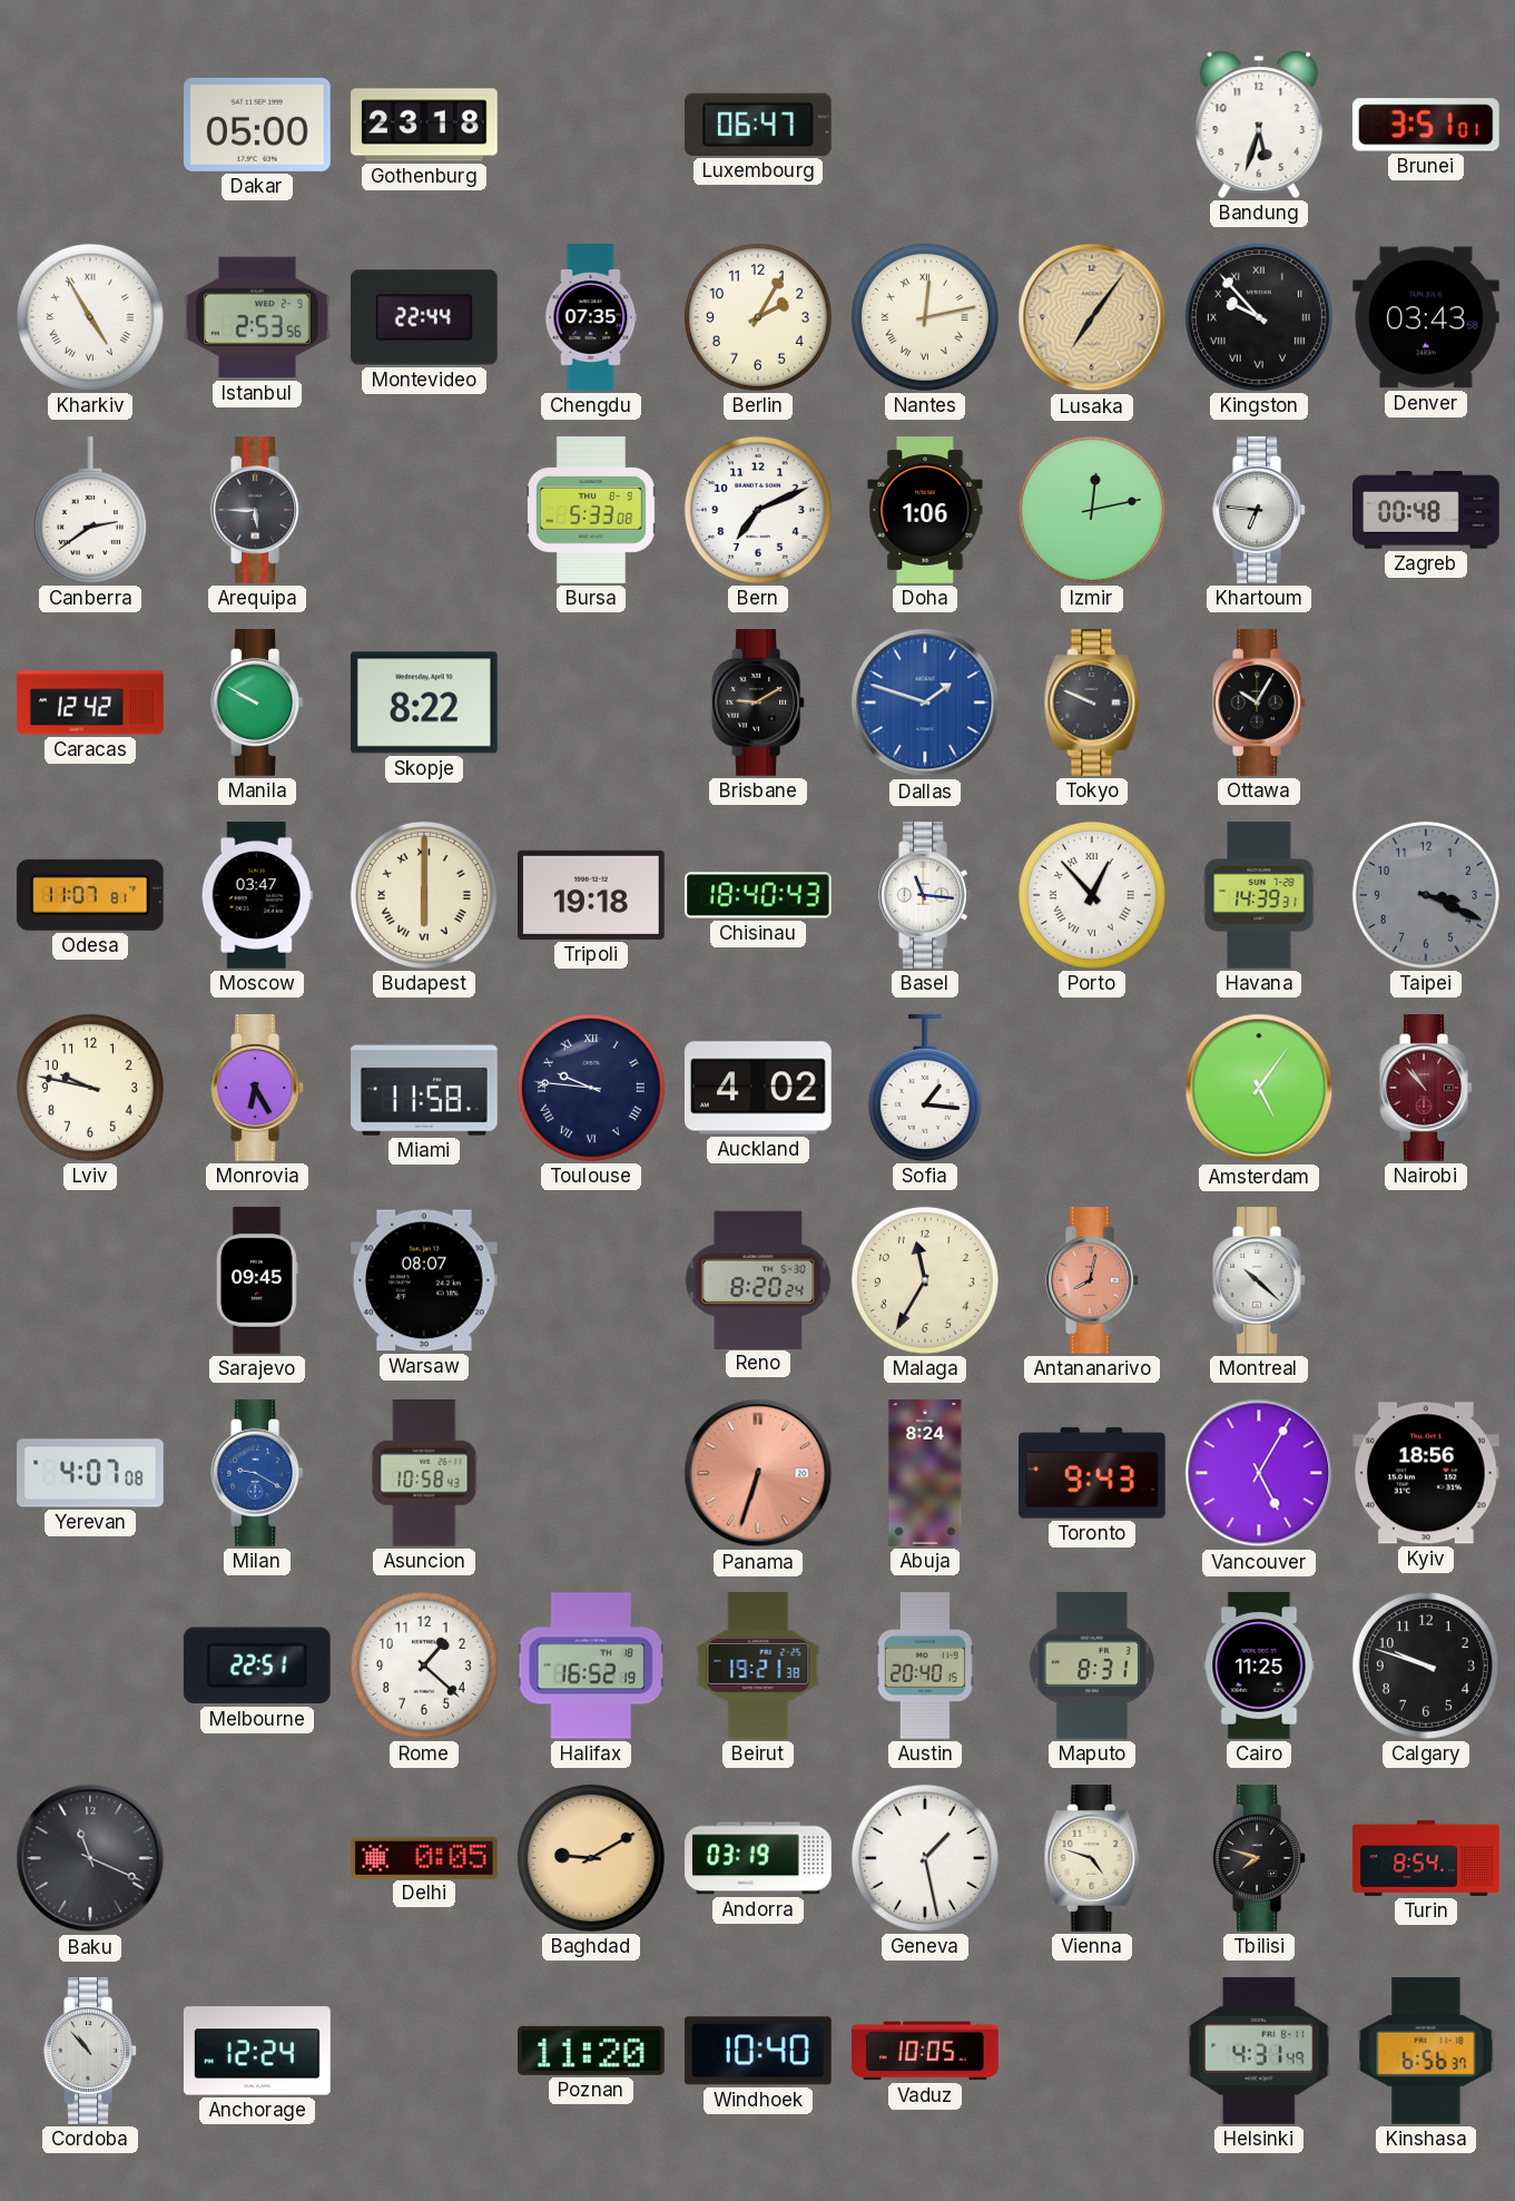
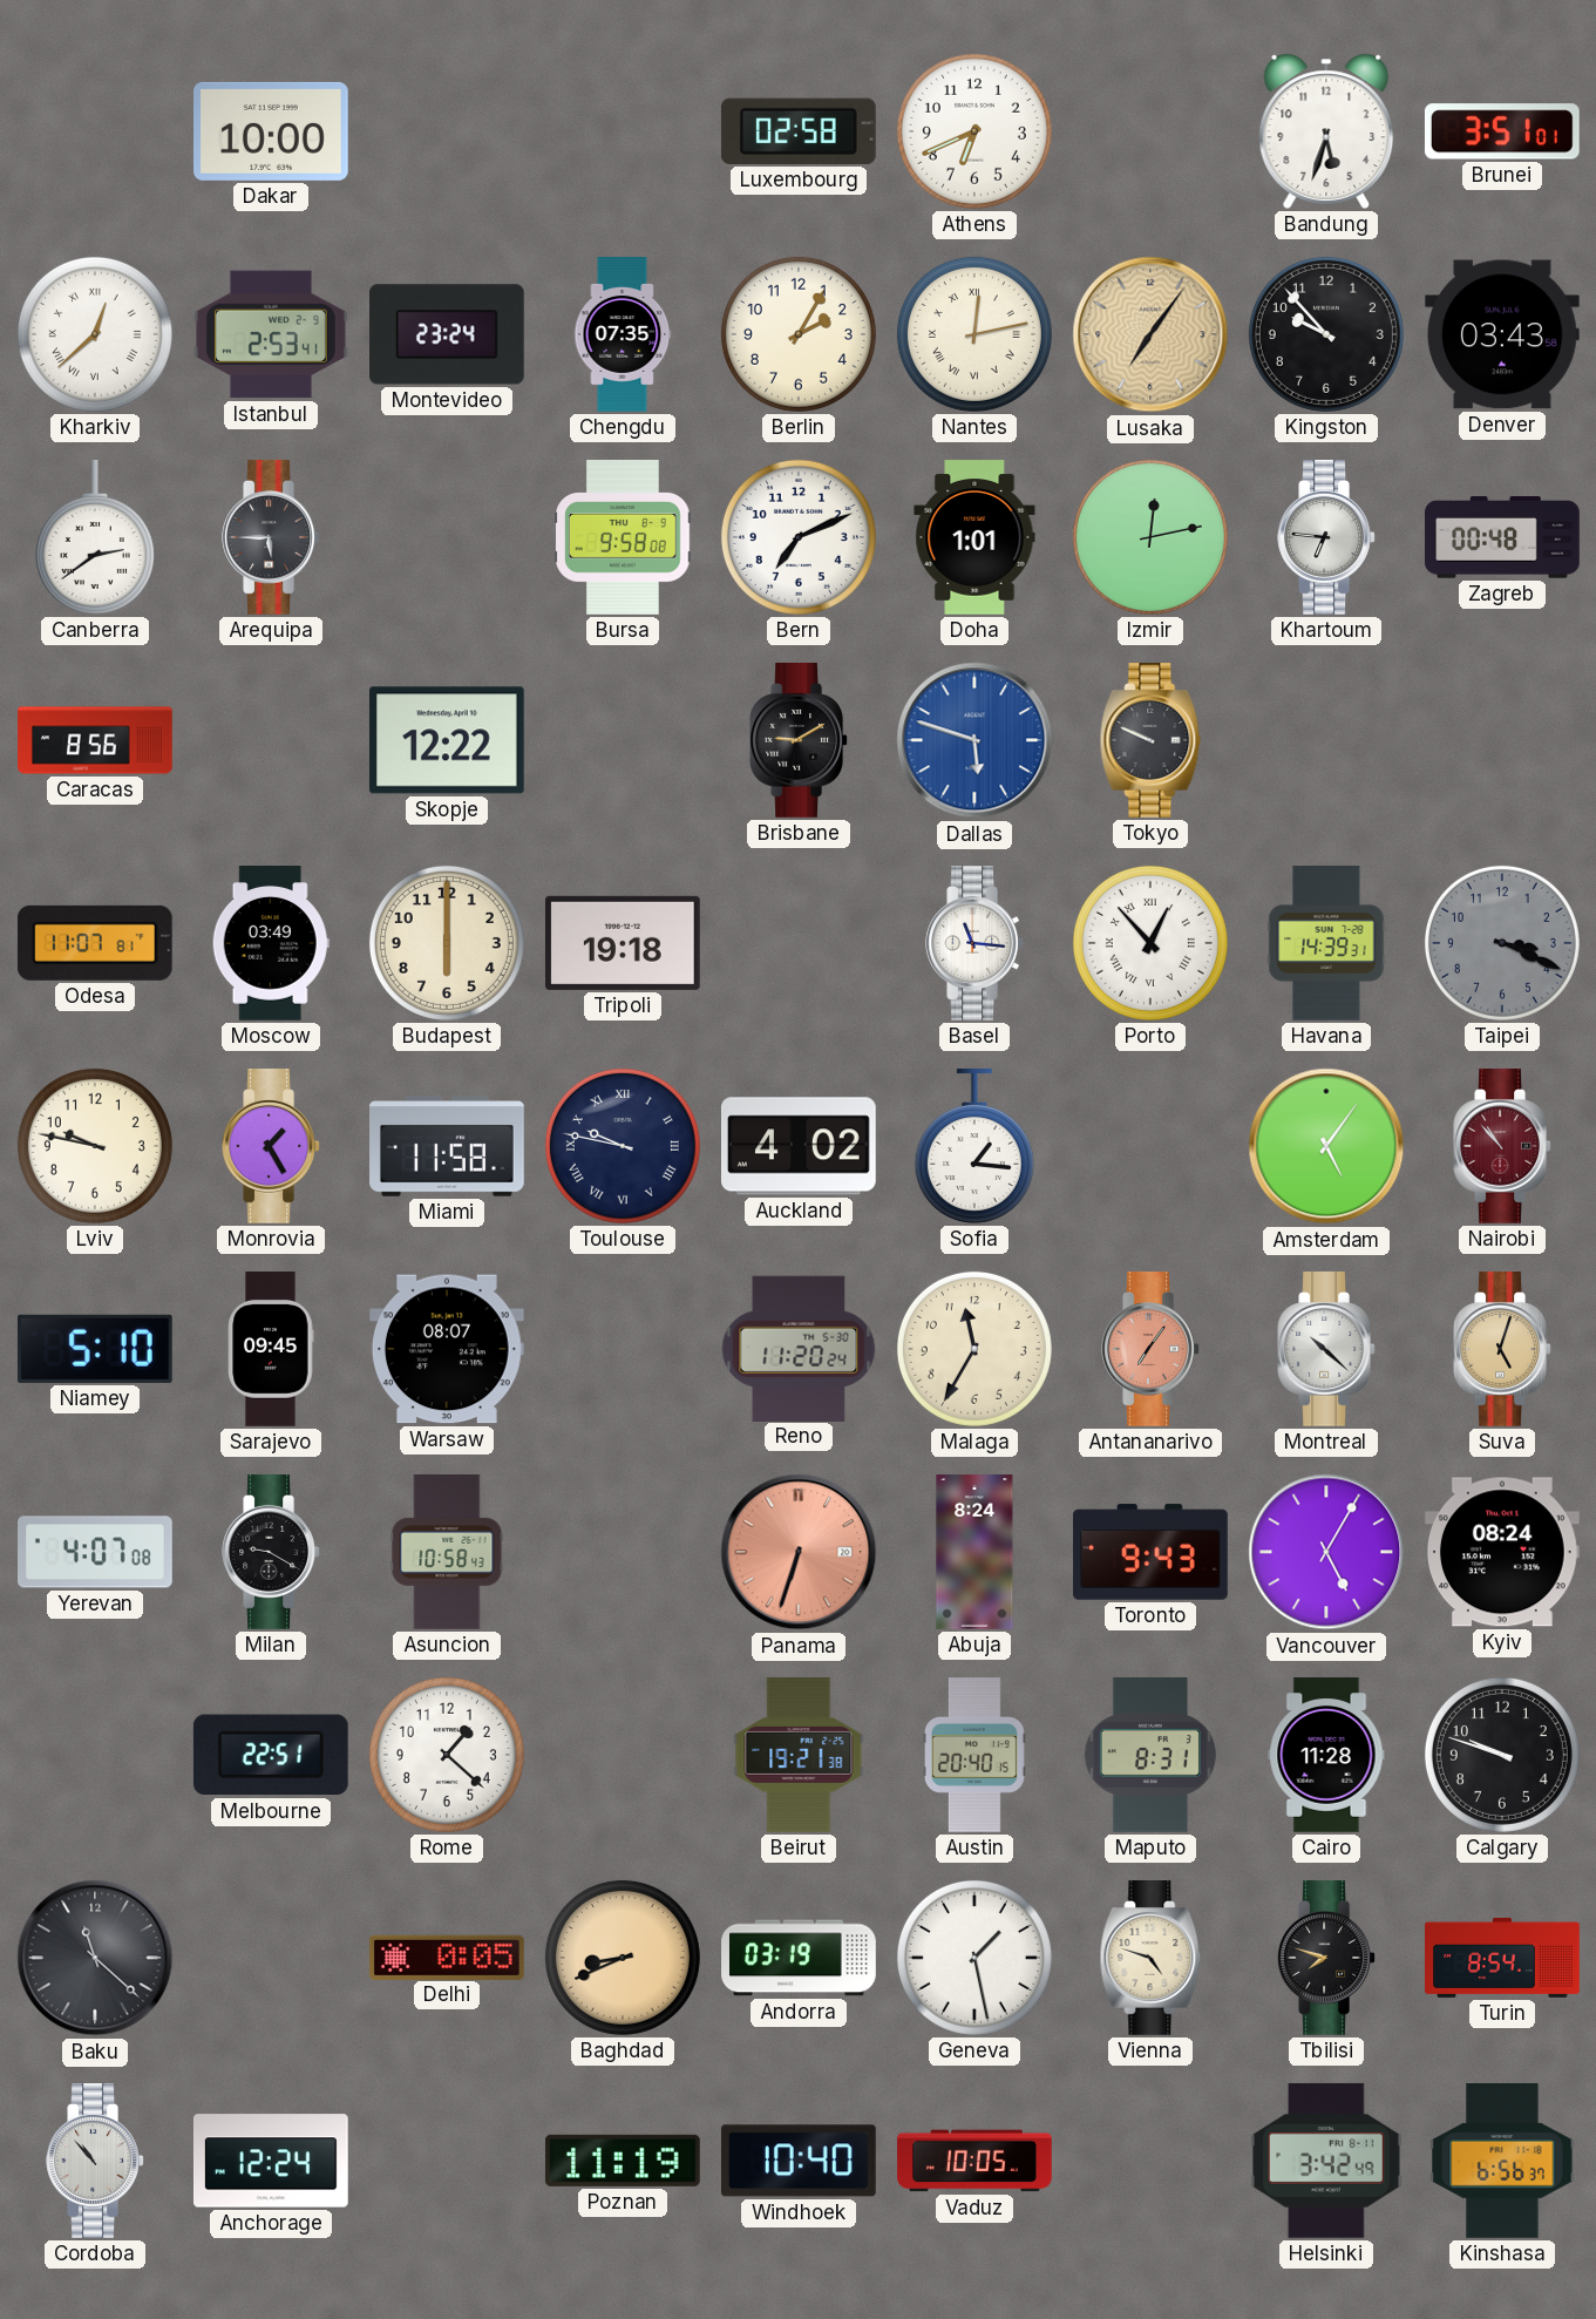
Dakar: 05:00 -> 10:00
Gothenburg: 23:18 -> none
Luxembourg: 06:47 -> 02:58
Athens: none -> 6:41
Kharkiv: 4:55 -> 12:38
Istanbul: 2:53:56 -> 2:53:41
Montevideo: 22:44 -> 23:24
Kingston numerals: Roman -> Arabic
Bursa: 5:33 -> 9:58
Doha: 1:06 -> 1:01
Caracas: 12:42 -> 8:56
Manila: 9:50 -> none
Skopje: 8:22 -> 12:22
Dallas: 1:48 -> 5:48
Ottawa: 10:05 -> none
Moscow: 03:47 -> 03:49
Budapest numerals: Roman -> Arabic
Chisinau: 18:40 -> none
Monrovia: 6:25 -> 1:25
Toulouse: 9:46 -> 9:47
Niamey: none -> 5:10
Reno: 8:20 -> 11:20
Antananarivo: 8:02 -> 7:06
Suva: none -> 5:03
Milan dial: blue -> black
Kyiv: 18:56 -> 08:24
Halifax: 16:52 -> none
Cairo: 11:25 -> 11:28
Baku: 11:19 -> 11:22
Baghdad: 9:10 -> 8:41
Poznan: 11:20 -> 11:19
Helsinki: 4:31 -> 3:42
